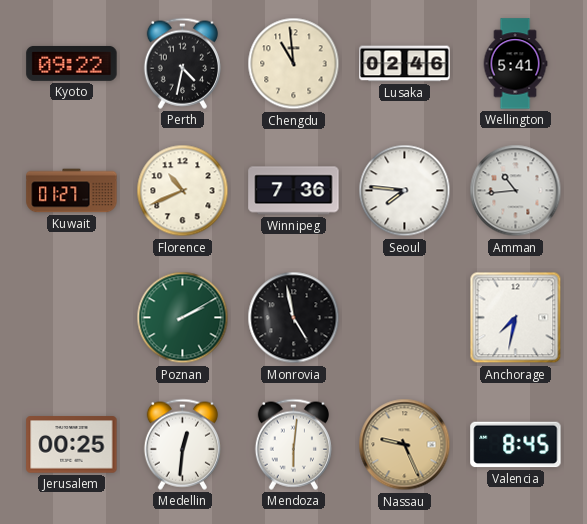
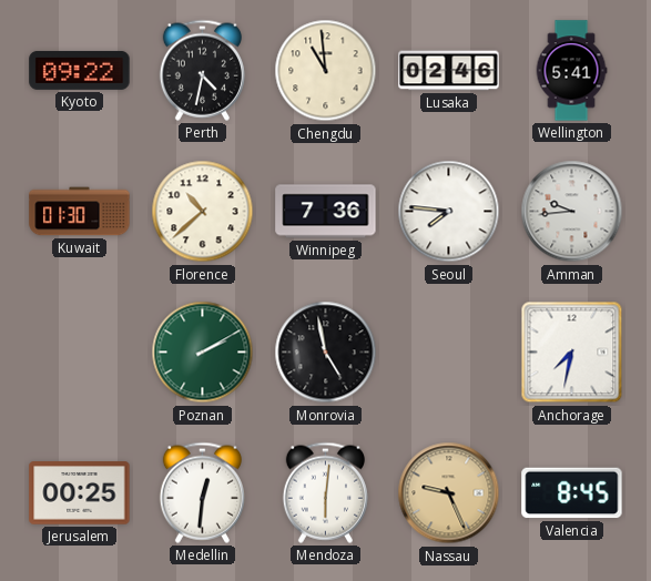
Kuwait: 01:27 -> 01:30
Florence: 10:41 -> 10:38
Amman: 10:44 -> 9:44
